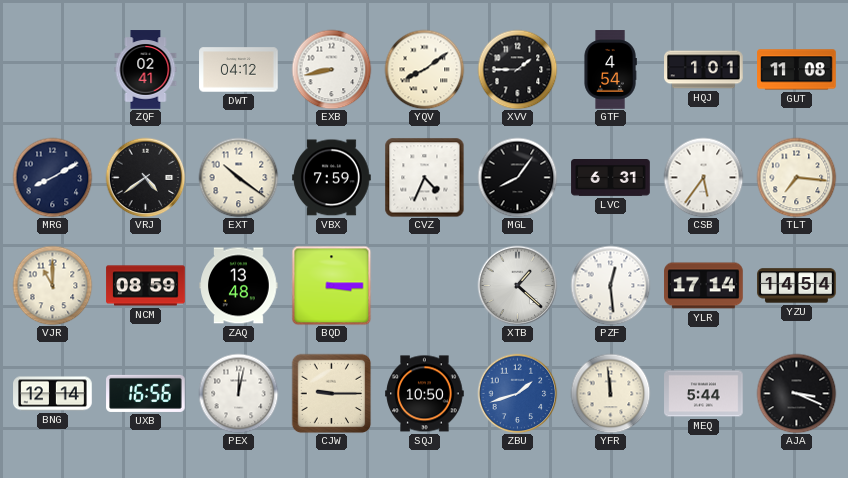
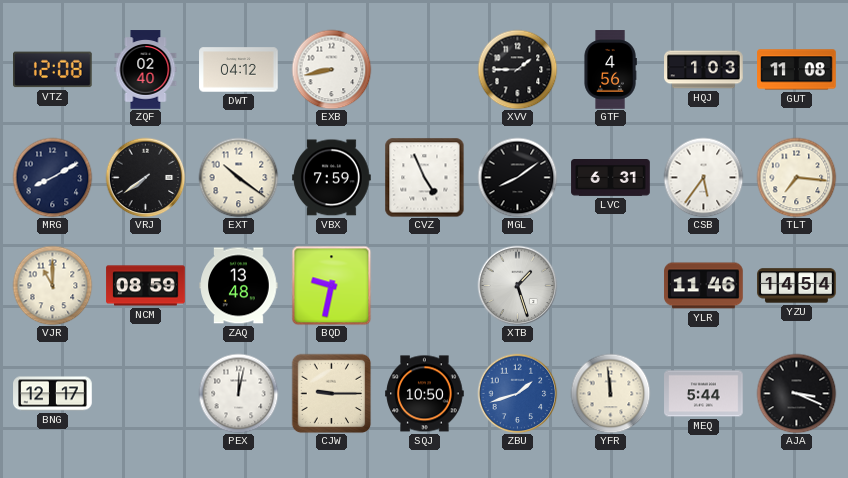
VTZ: none -> 12:08
ZQF: 02:41 -> 02:40
YQV: 8:09 -> none
GTF: 4:54 -> 4:56
HQJ: 1:01 -> 1:03
VRJ: 4:39 -> 7:39
CVZ: 4:34 -> 4:56
MGL: 8:06 -> 8:09
BQD: 3:15 -> 9:32
XTB: 1:22 -> 1:27
PZF: 12:29 -> none
YLR: 17:14 -> 11:46
BNG: 12:14 -> 12:17
UXB: 16:56 -> none
